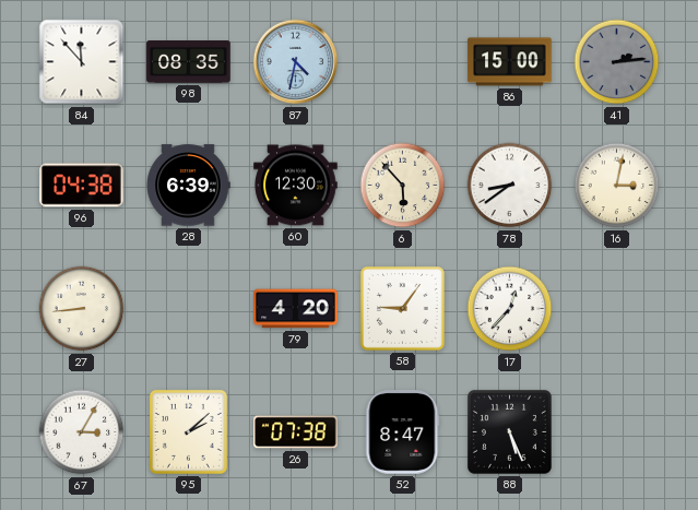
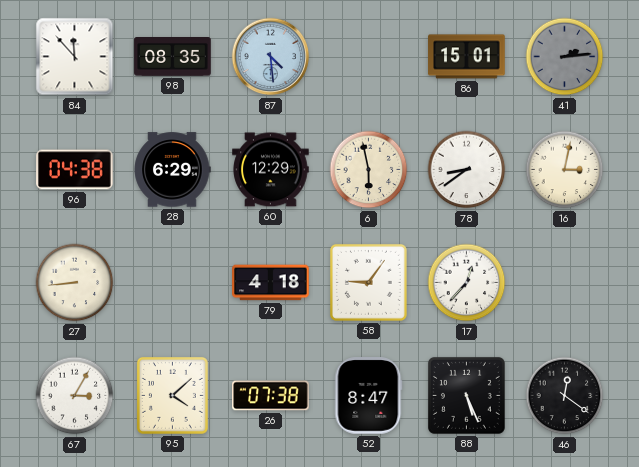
87: 4:32 -> 4:29
86: 15:00 -> 15:01
28: 6:39 -> 6:29
60: 12:30 -> 12:29
6: 5:53 -> 5:58
79: 4:20 -> 4:18
95: 2:08 -> 4:08
46: none -> 12:21
